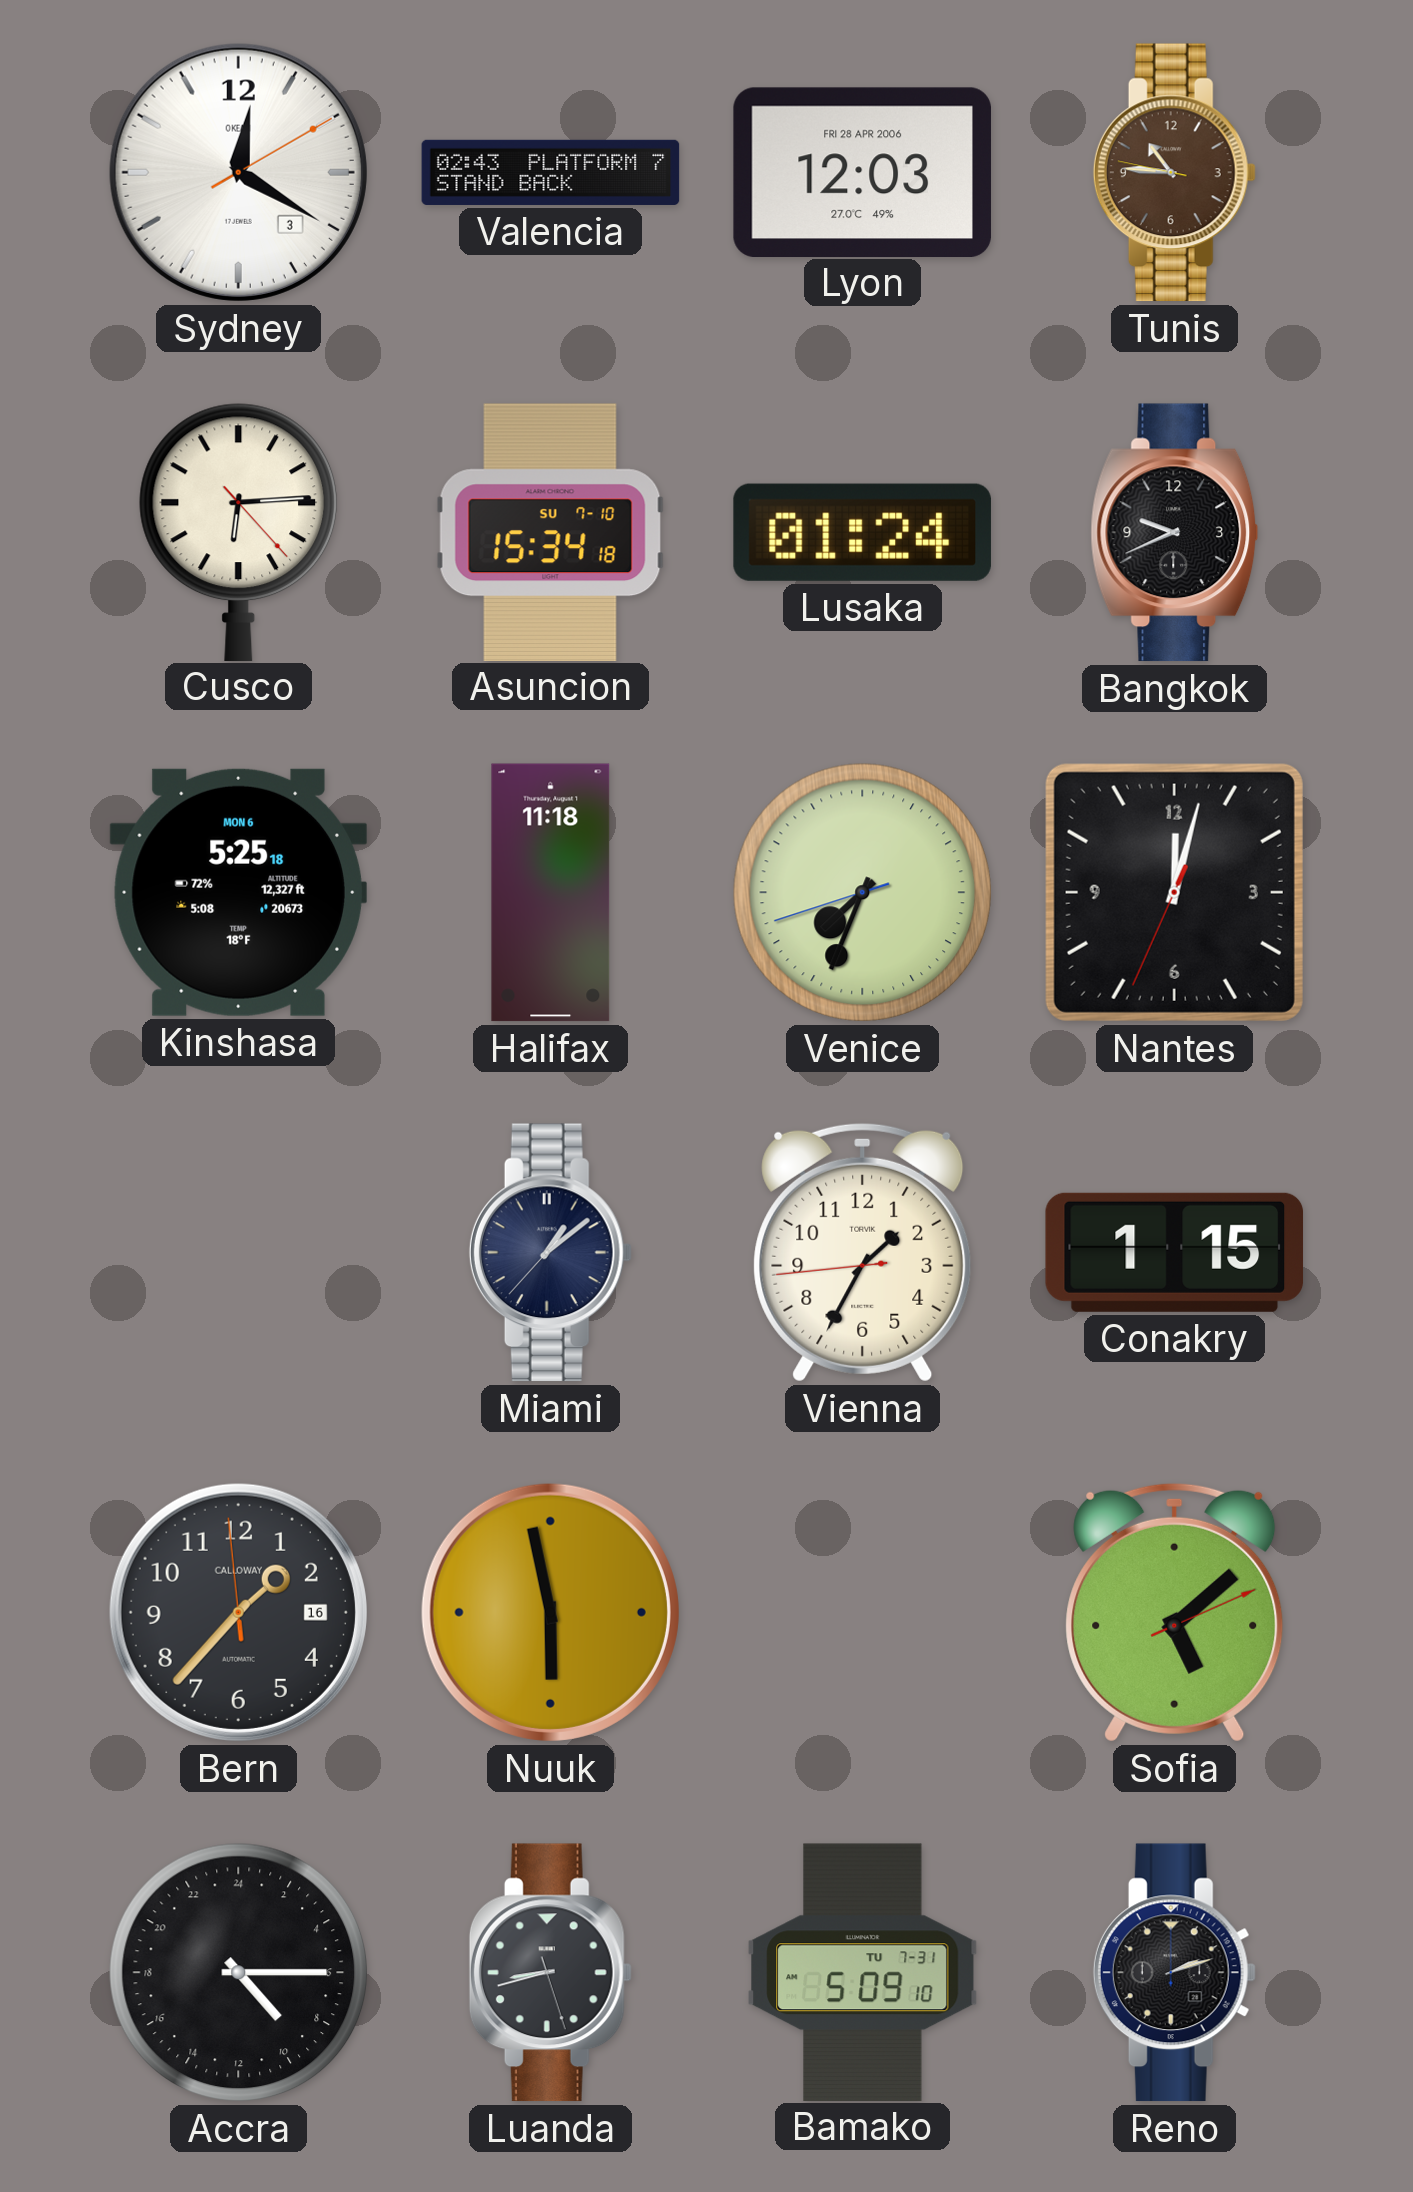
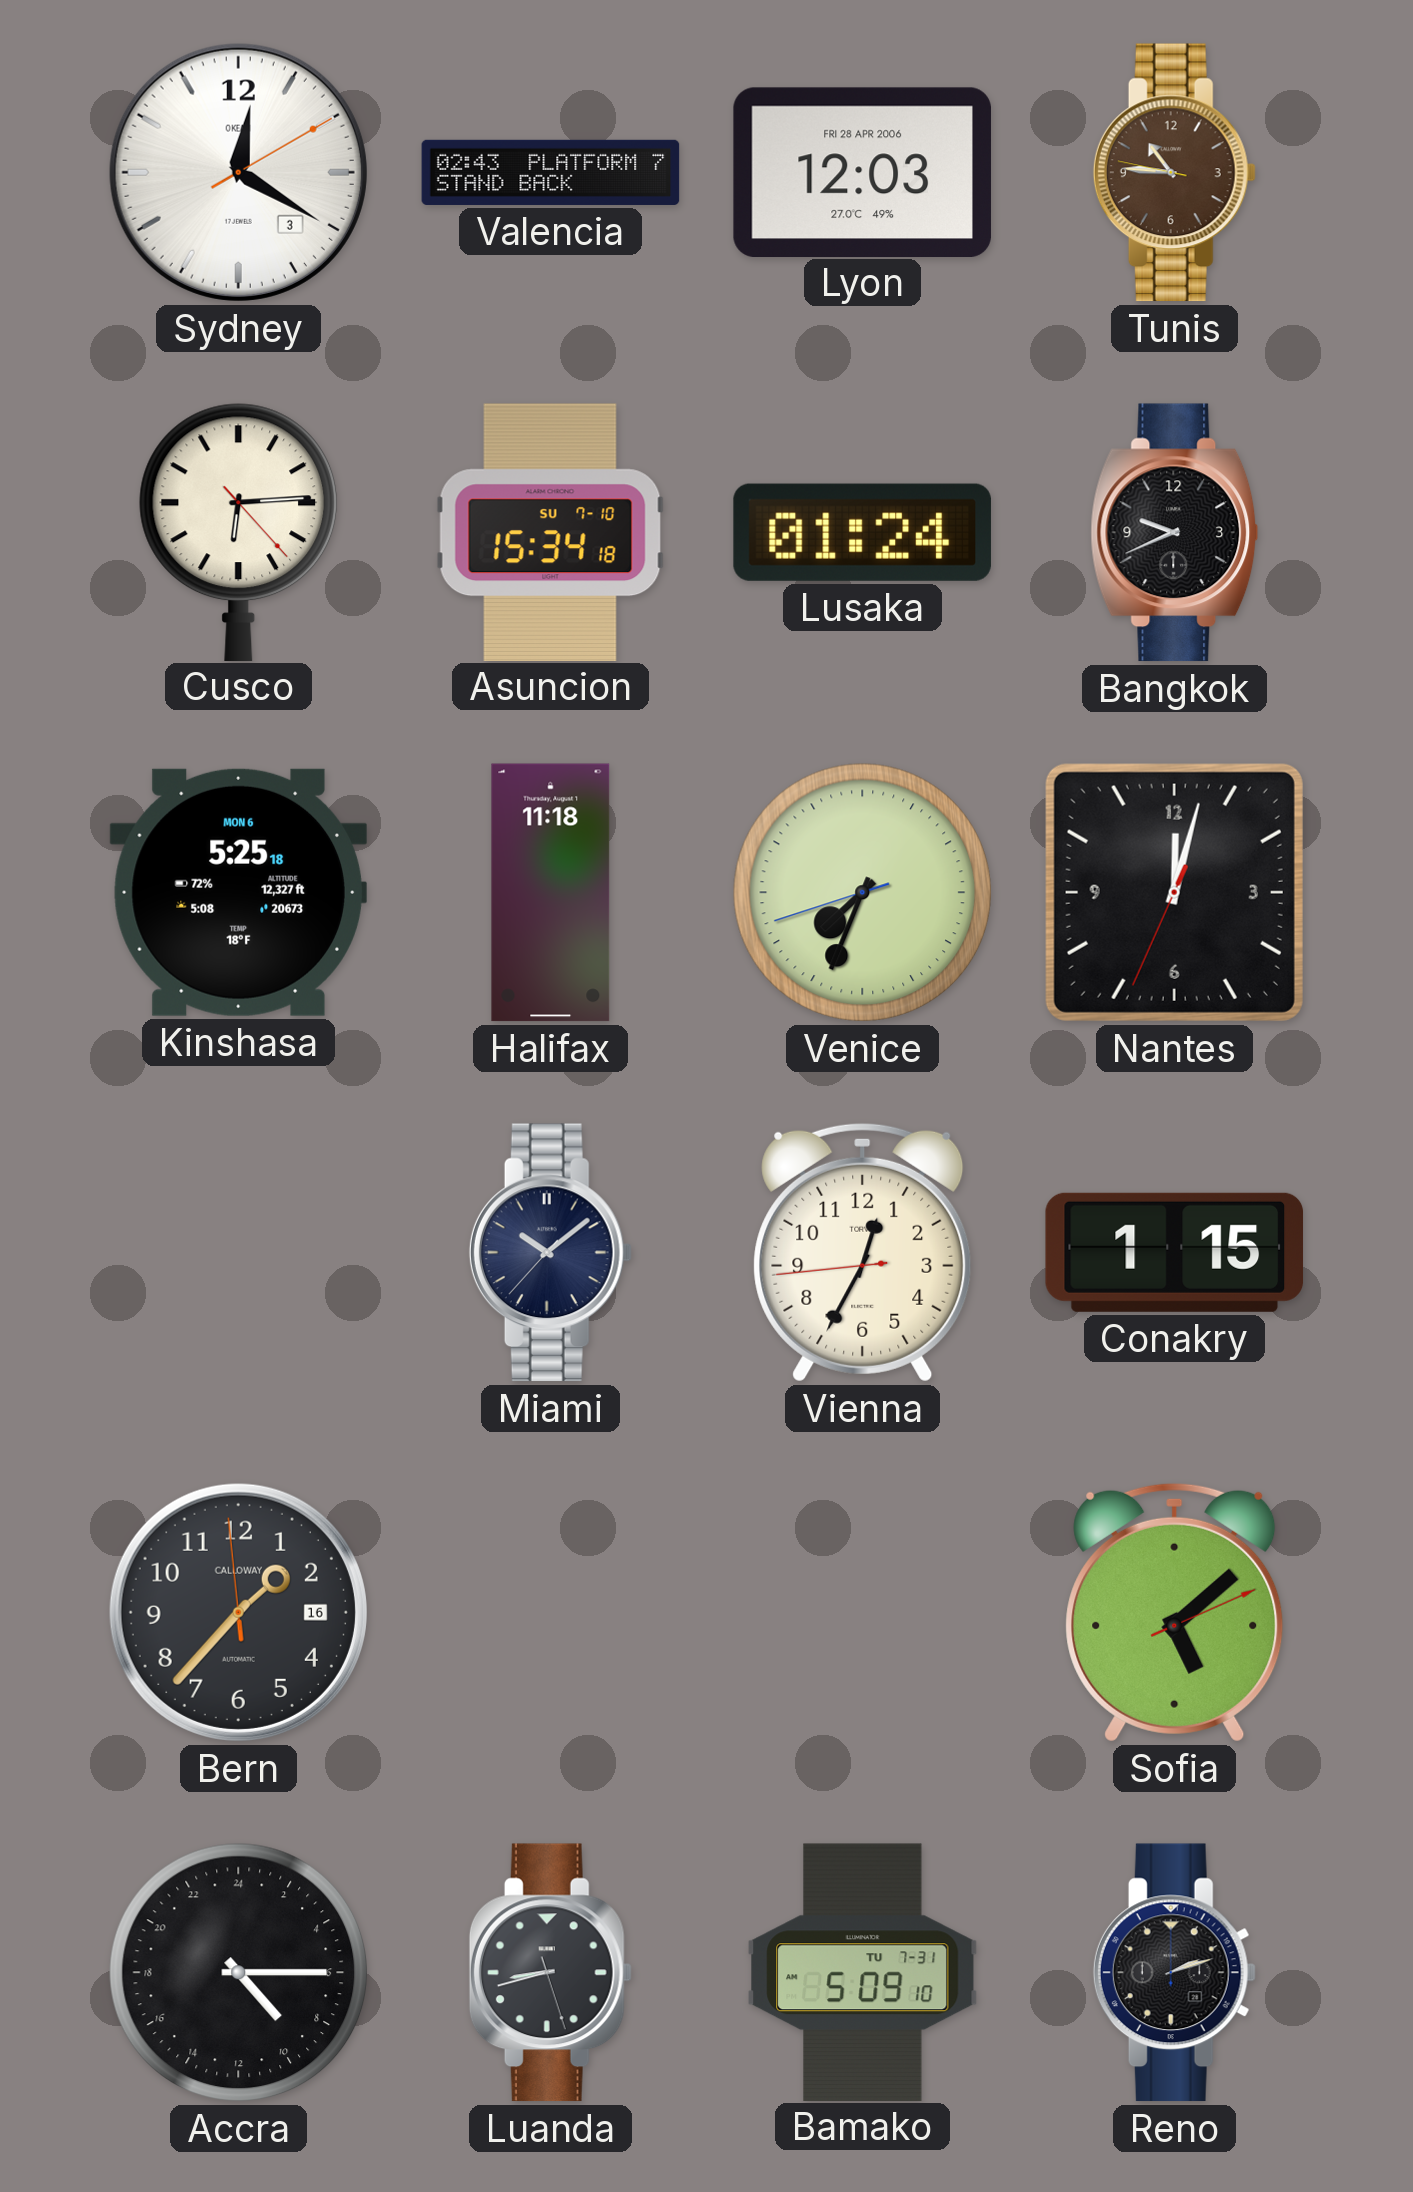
Miami: 1:08 -> 10:08
Vienna: 1:34 -> 12:34
Nuuk: 5:58 -> none
